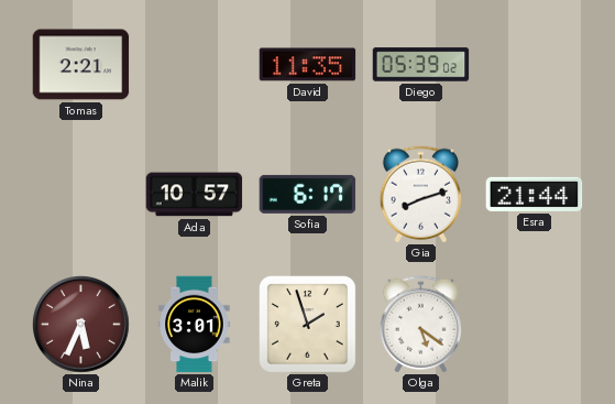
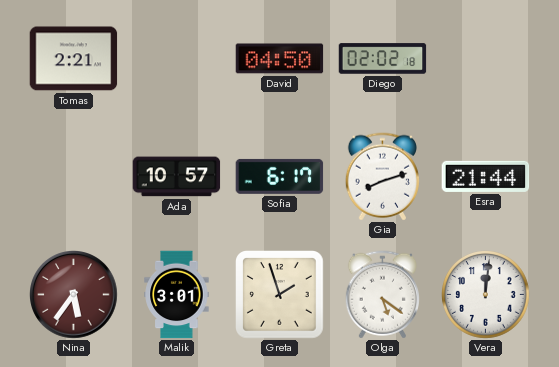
David: 11:35 -> 04:50
Diego: 05:39 -> 02:02
Nina: 5:34 -> 5:36
Vera: none -> 12:01
